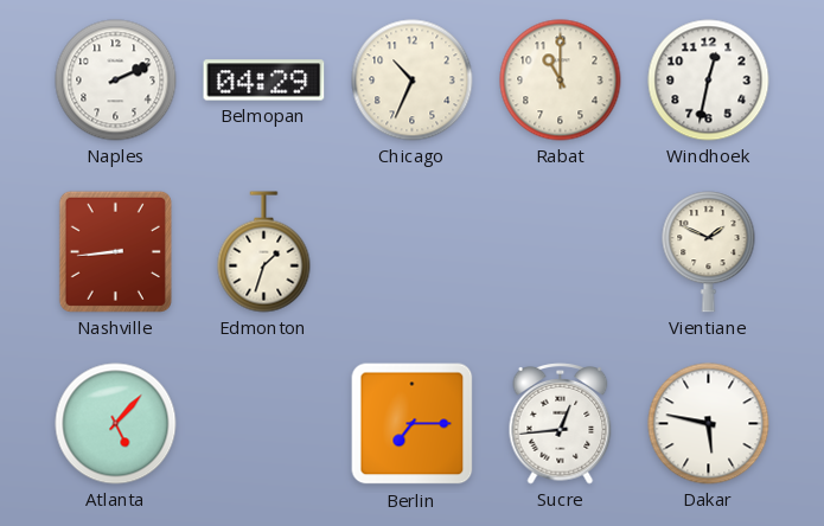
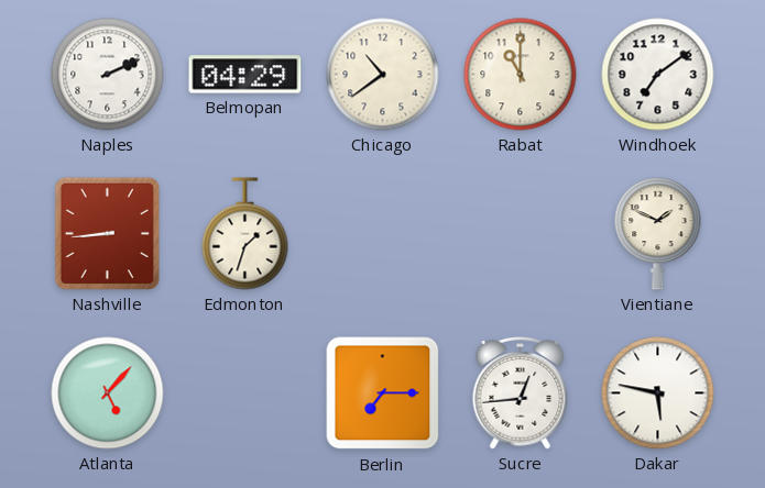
Chicago: 10:34 -> 10:39
Windhoek: 12:32 -> 7:09
